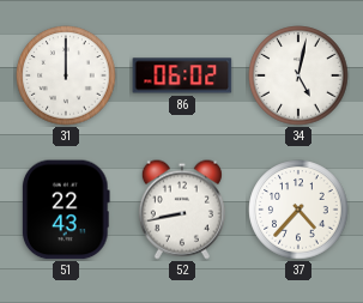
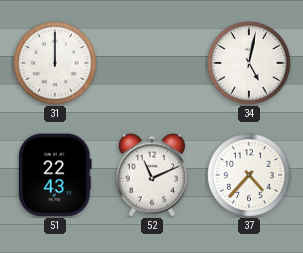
86: 06:02 -> none
52: 8:43 -> 11:11
